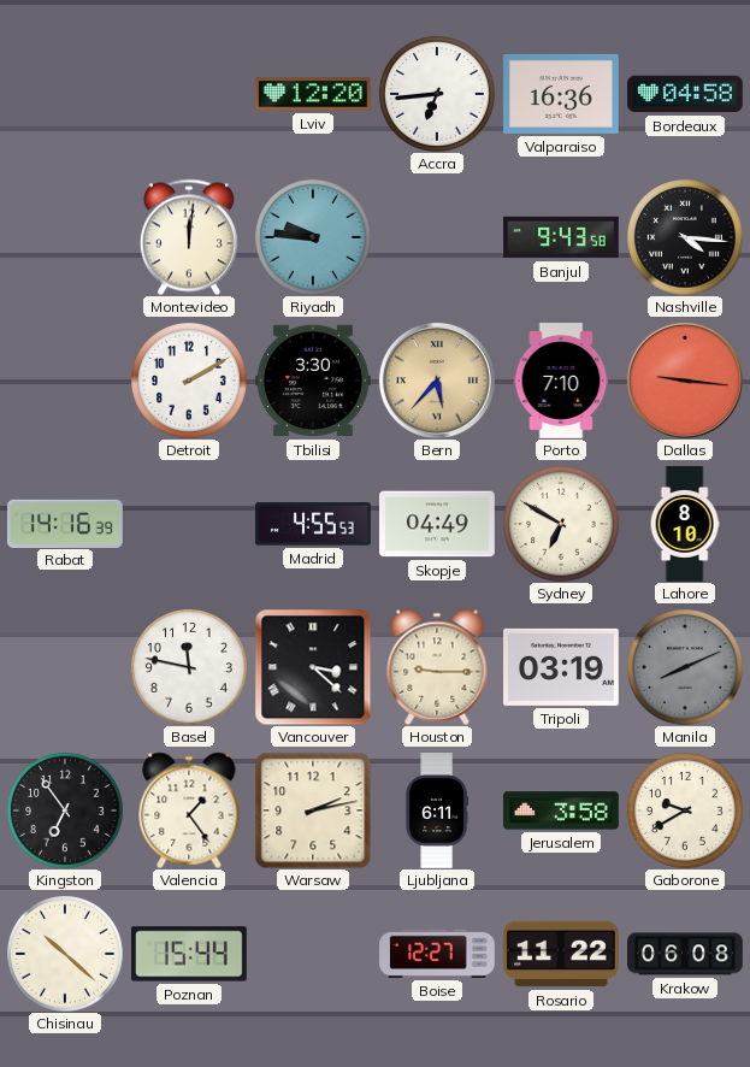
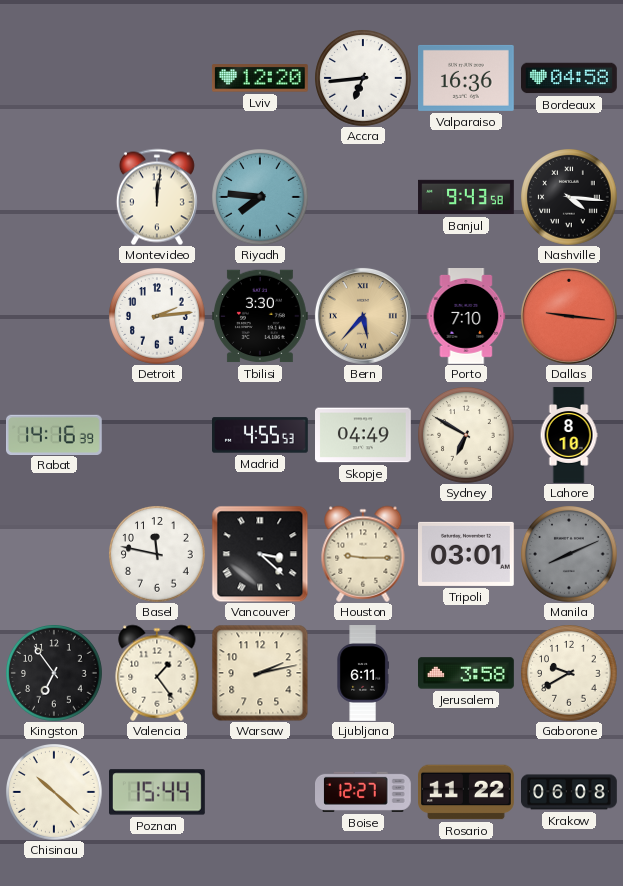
Riyadh: 9:46 -> 7:46
Detroit: 2:10 -> 2:14
Tripoli: 03:19 -> 03:01
